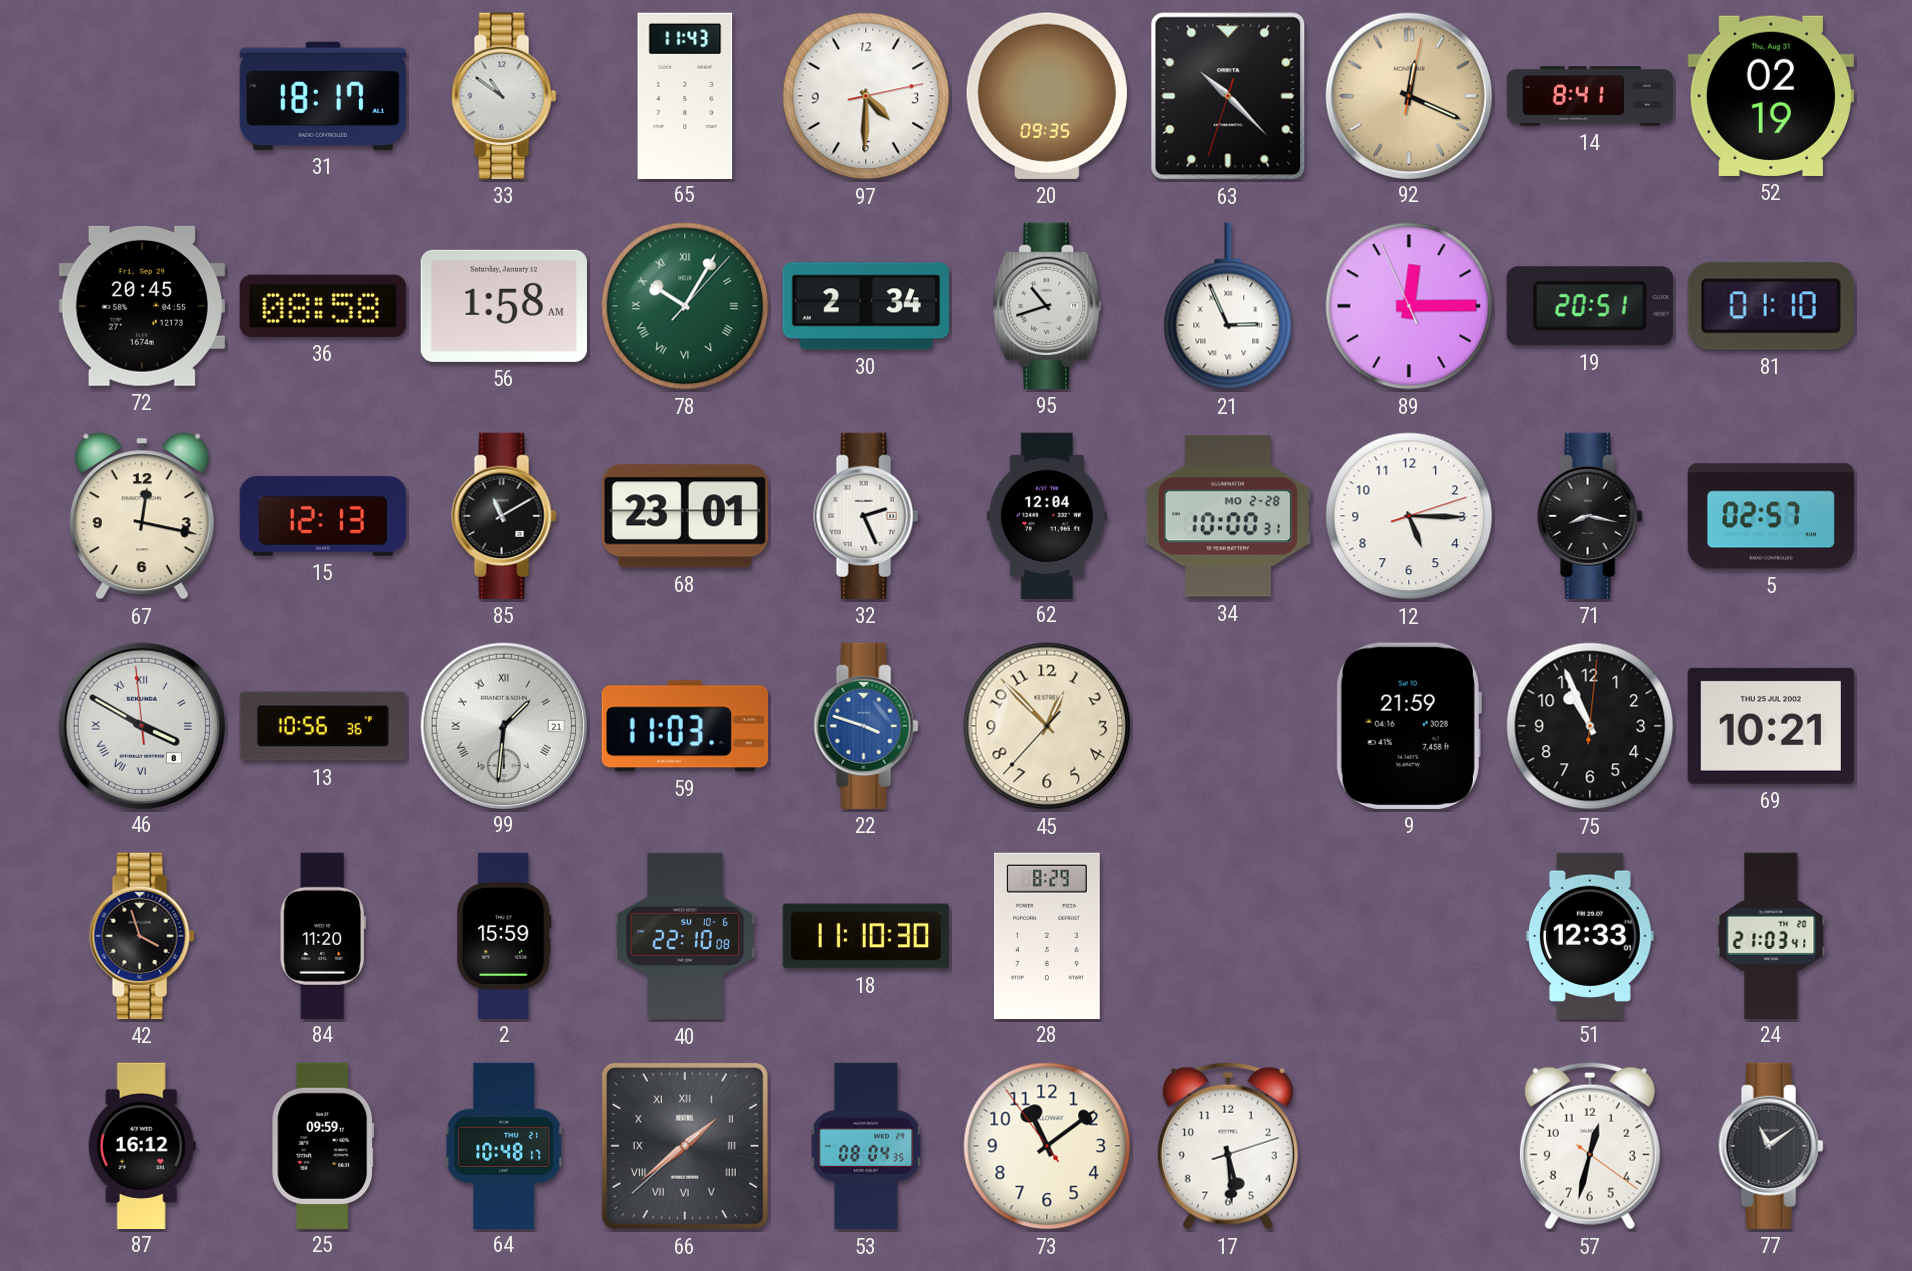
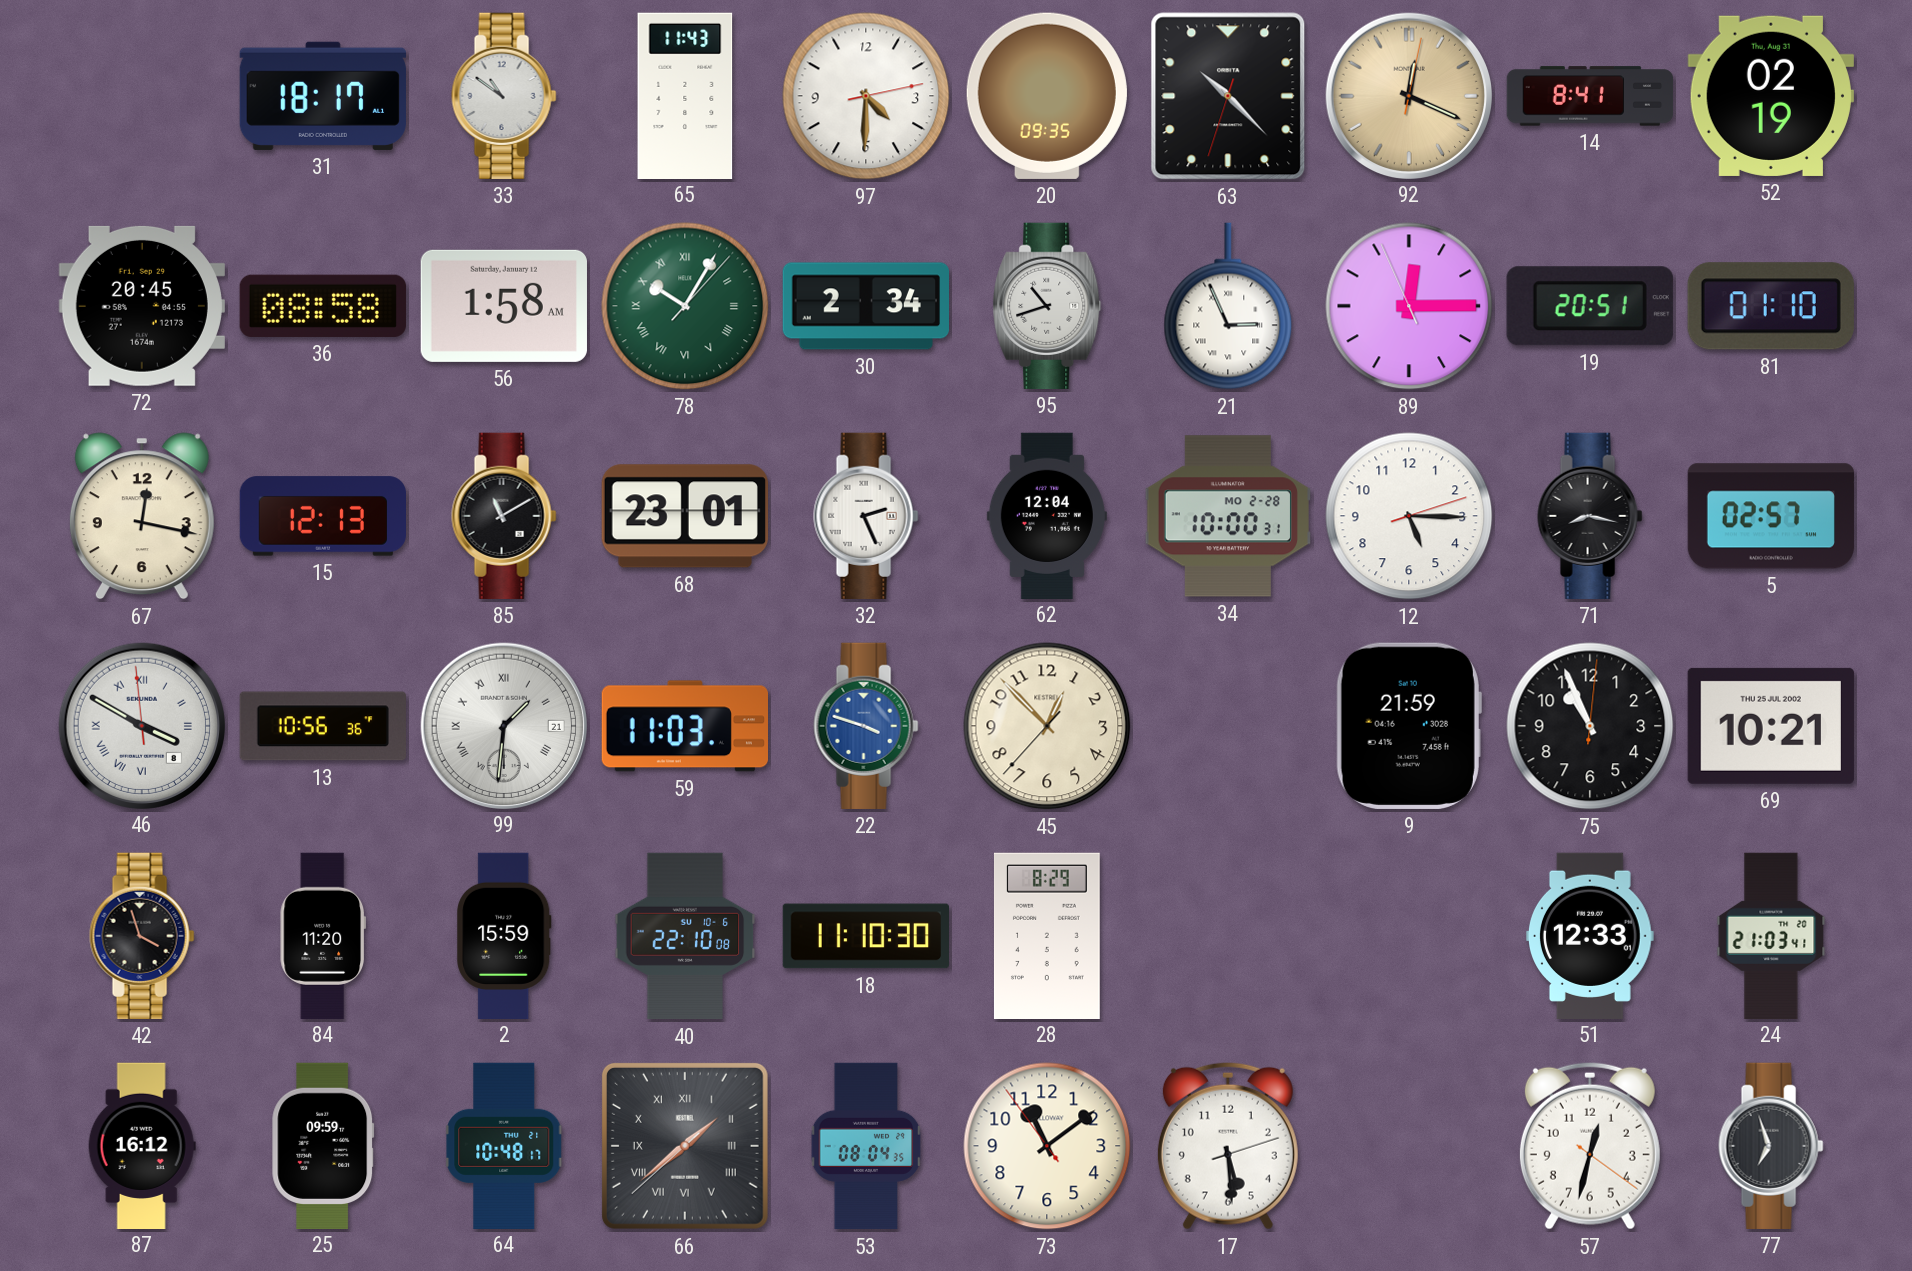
77: 11:09 -> 6:57
